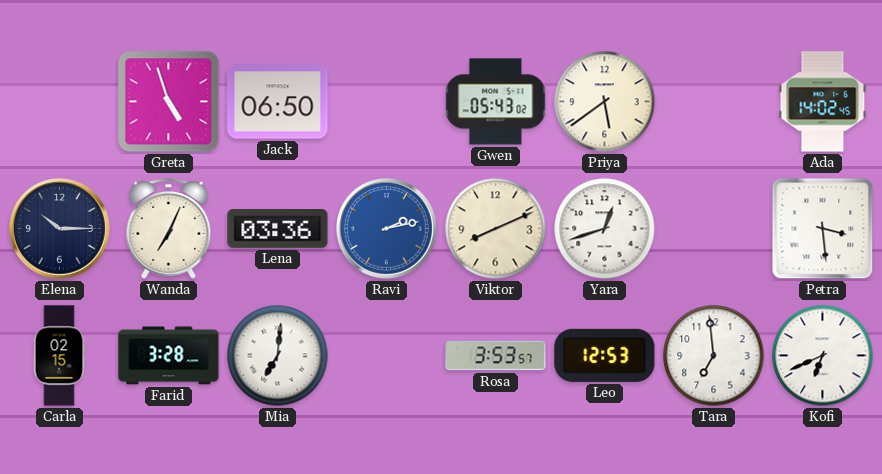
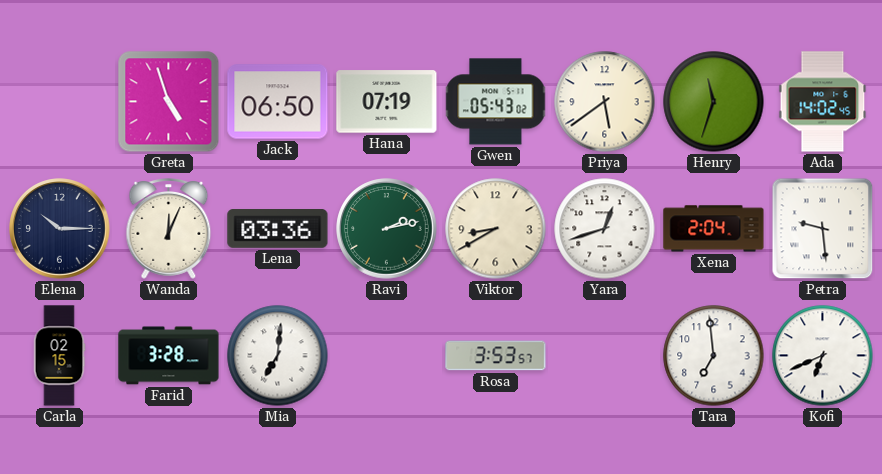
Hana: none -> 07:19
Henry: none -> 11:33
Wanda: 7:04 -> 12:04
Ravi dial: blue -> green
Viktor: 8:11 -> 8:40
Xena: none -> 2:04
Petra: 3:29 -> 9:29
Leo: 12:53 -> none
